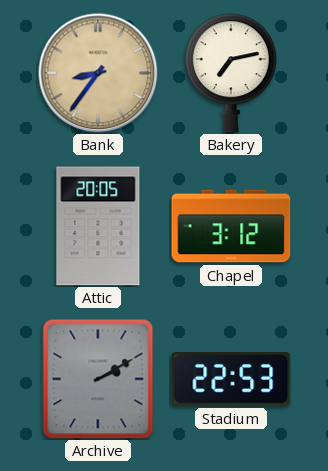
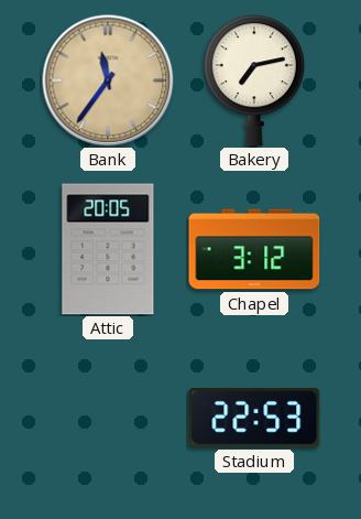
Bank: 8:36 -> 11:36
Archive: 2:10 -> none
